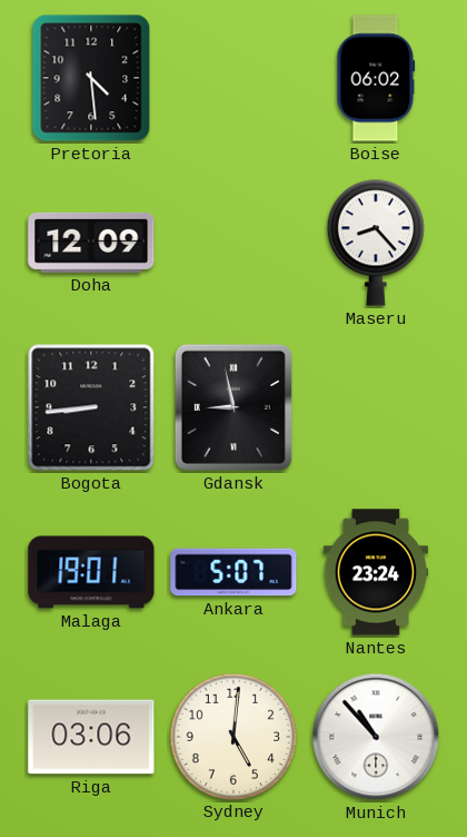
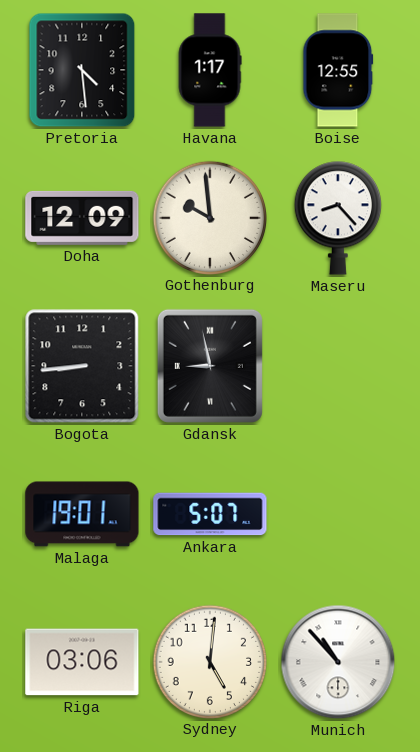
Havana: none -> 1:17
Boise: 06:02 -> 12:55
Gothenburg: none -> 9:59
Nantes: 23:24 -> none
